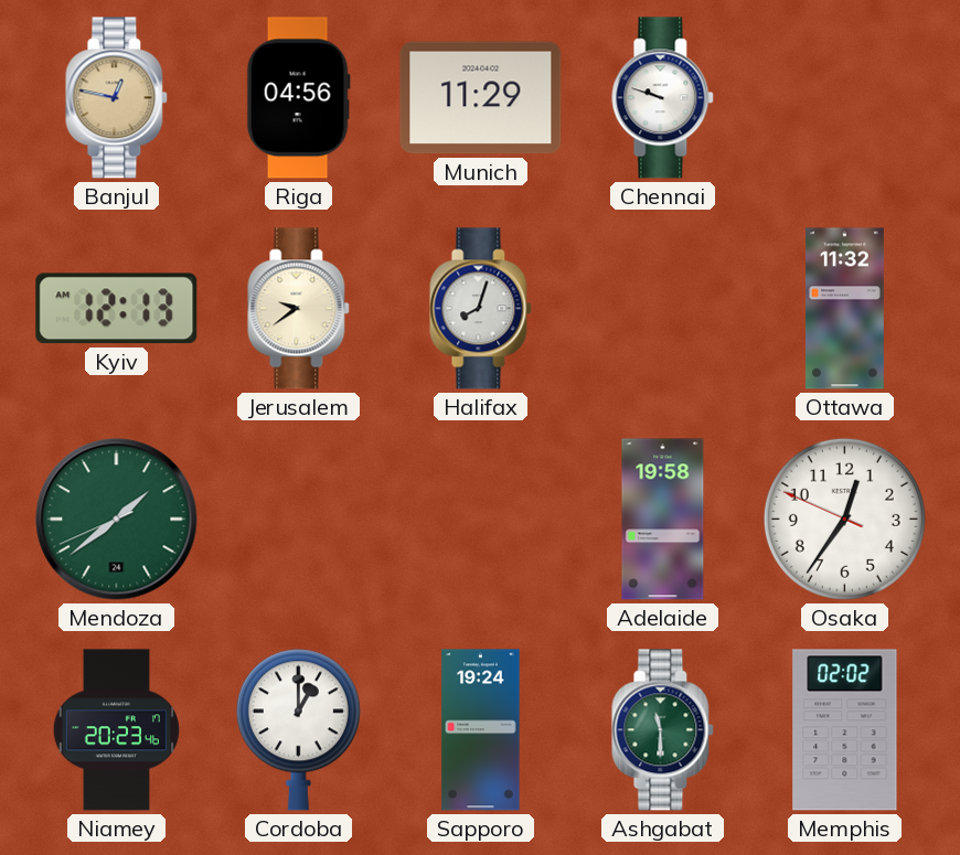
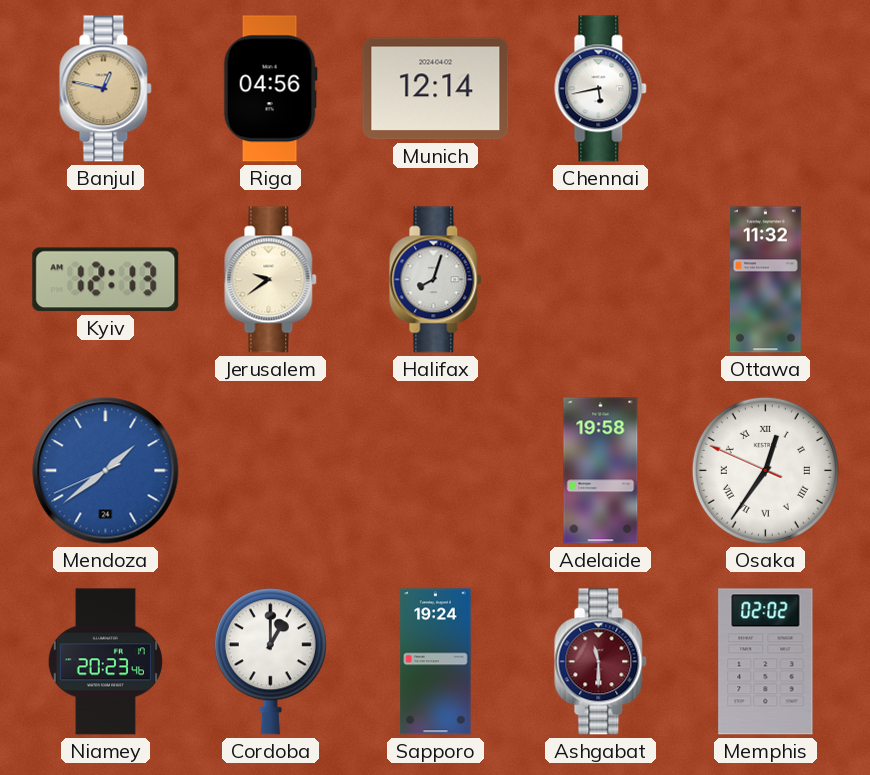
Munich: 11:29 -> 12:14
Chennai: 9:48 -> 5:43
Mendoza dial: green -> blue
Osaka numerals: Arabic -> Roman
Ashgabat dial: green -> burgundy
